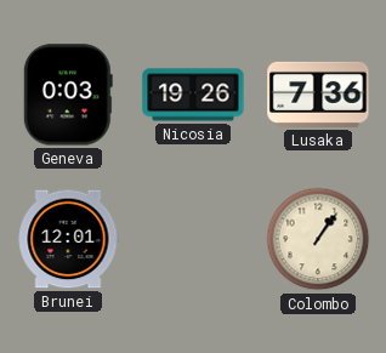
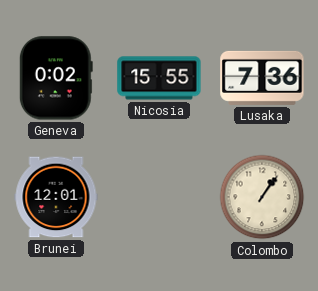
Geneva: 0:03 -> 0:02
Nicosia: 19:26 -> 15:55
